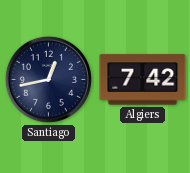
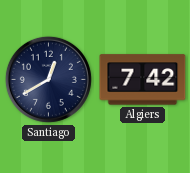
Santiago: 12:43 -> 12:40
